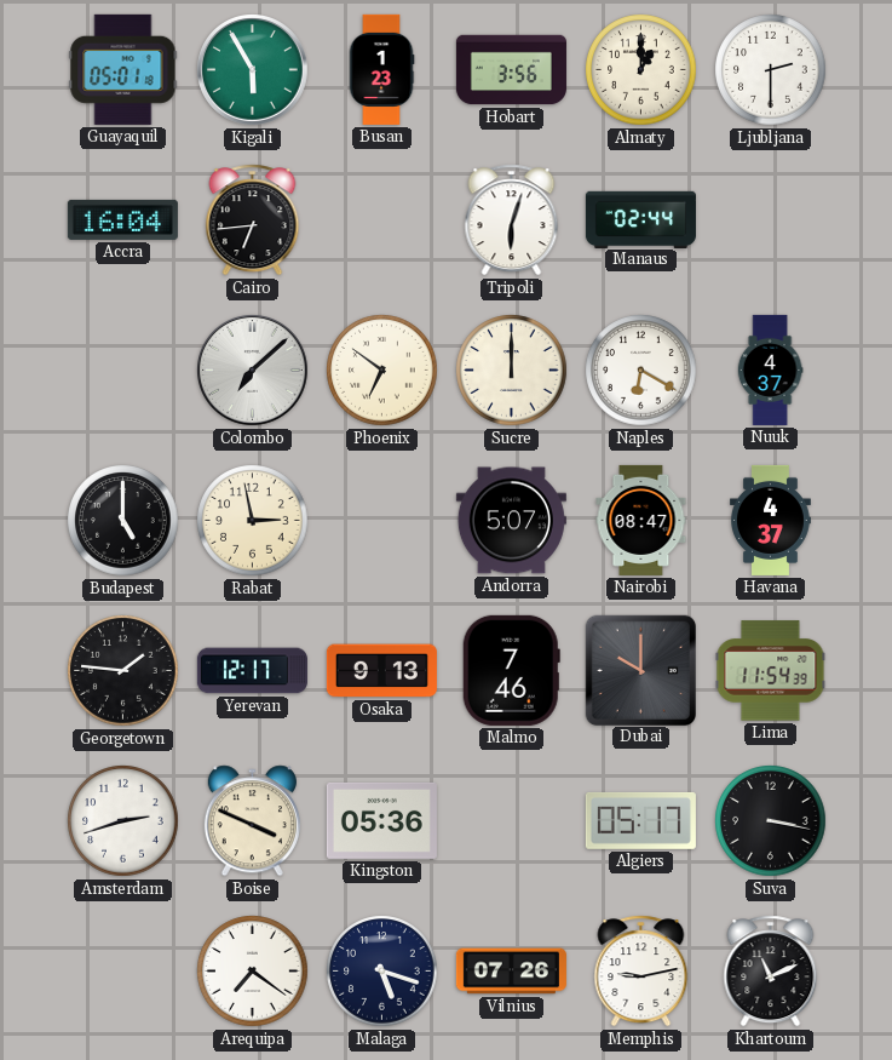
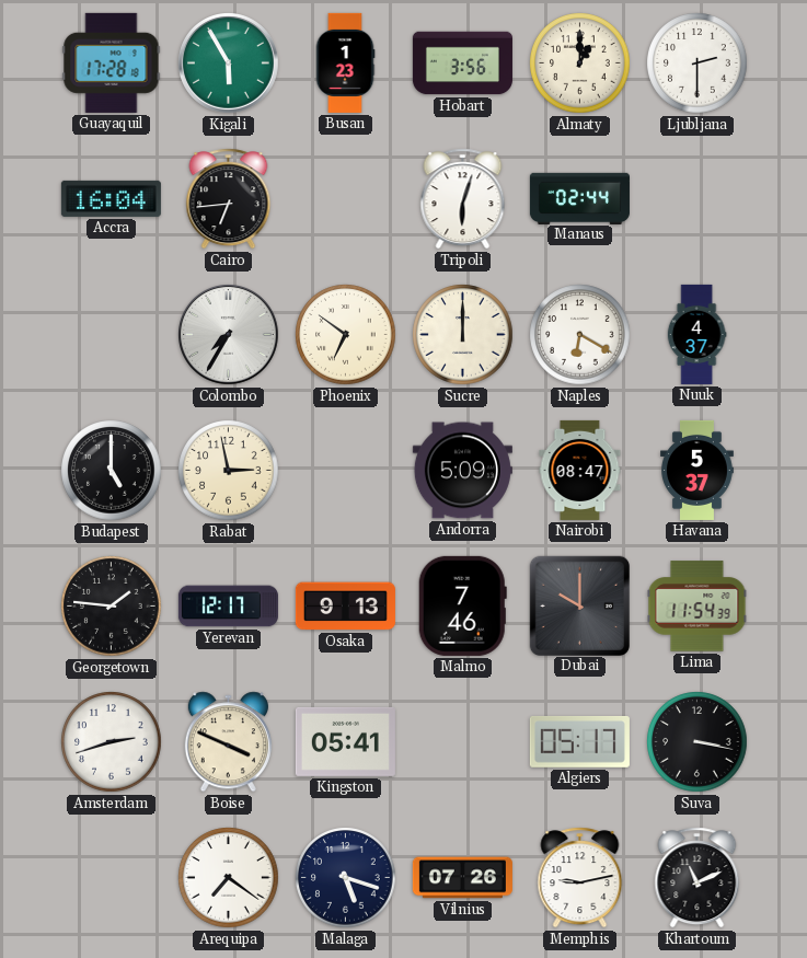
Guayaquil: 05:01 -> 17:28
Colombo: 7:08 -> 7:35
Andorra: 5:07 -> 5:09
Havana: 4:37 -> 5:37
Kingston: 05:36 -> 05:41
